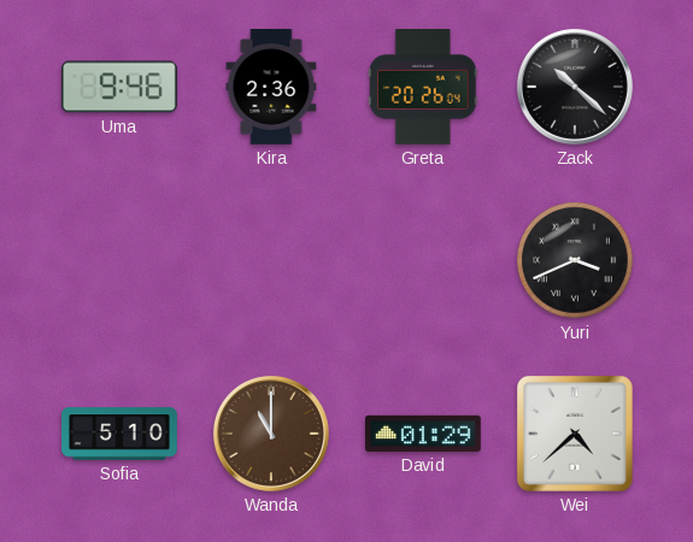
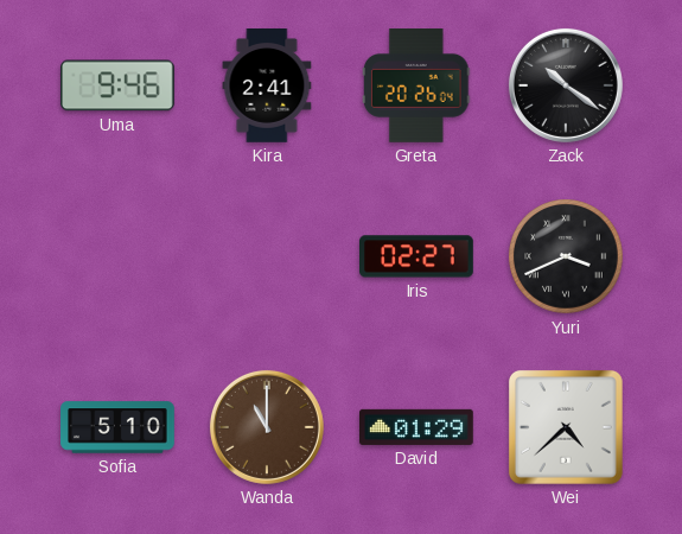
Kira: 2:36 -> 2:41
Zack: 10:22 -> 10:21
Iris: none -> 02:27
